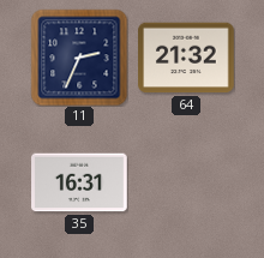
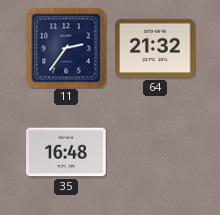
11: 2:34 -> 2:36
35: 16:31 -> 16:48
